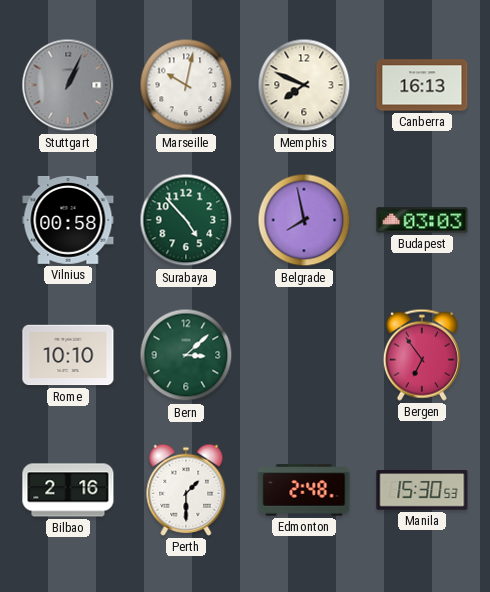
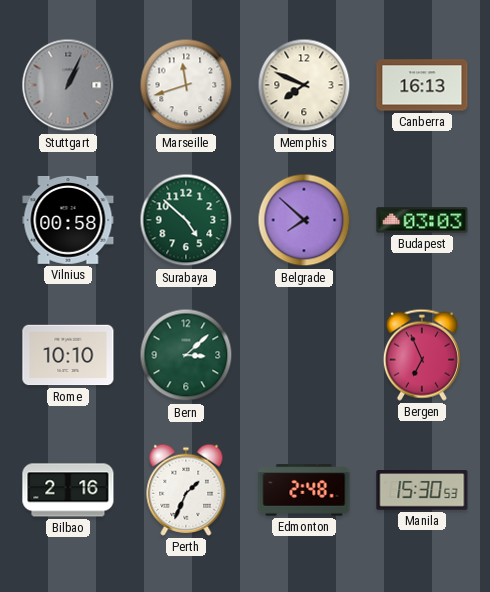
Marseille: 10:02 -> 11:42
Surabaya: 4:53 -> 4:52
Belgrade: 7:58 -> 7:52
Bergen: 6:54 -> 6:56
Perth: 1:30 -> 1:34
